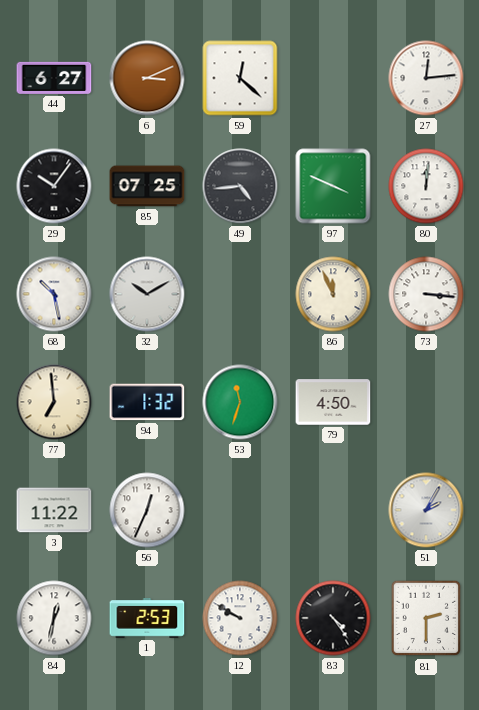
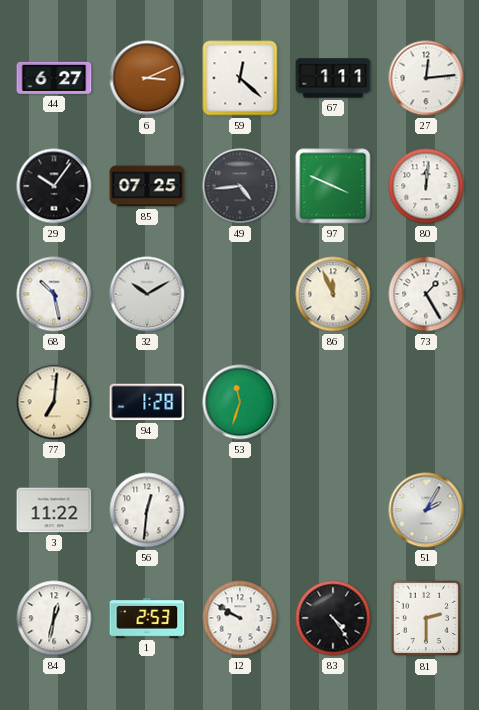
67: none -> 1:11
73: 3:16 -> 1:25
77: 6:59 -> 7:01
94: 1:32 -> 1:28
79: 4:50 -> none
56: 12:34 -> 12:31
